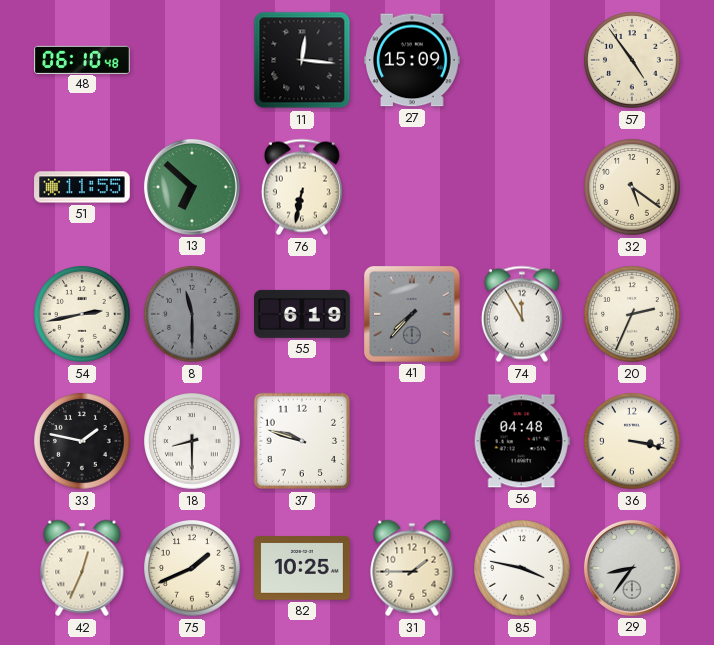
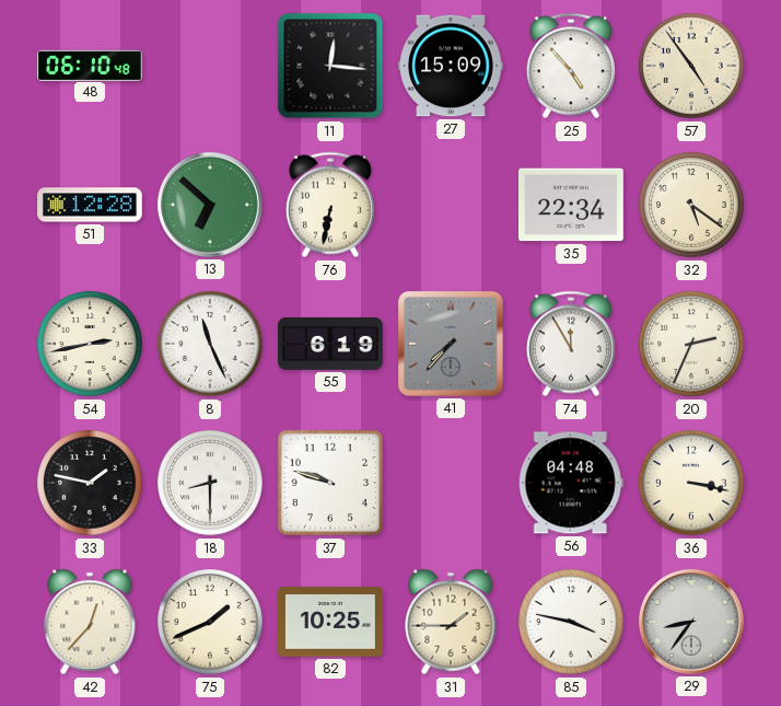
25: none -> 4:53
51: 11:55 -> 12:28
35: none -> 22:34
8: 11:30 -> 11:26
8 dial: grey -> white
42: 12:34 -> 12:37
